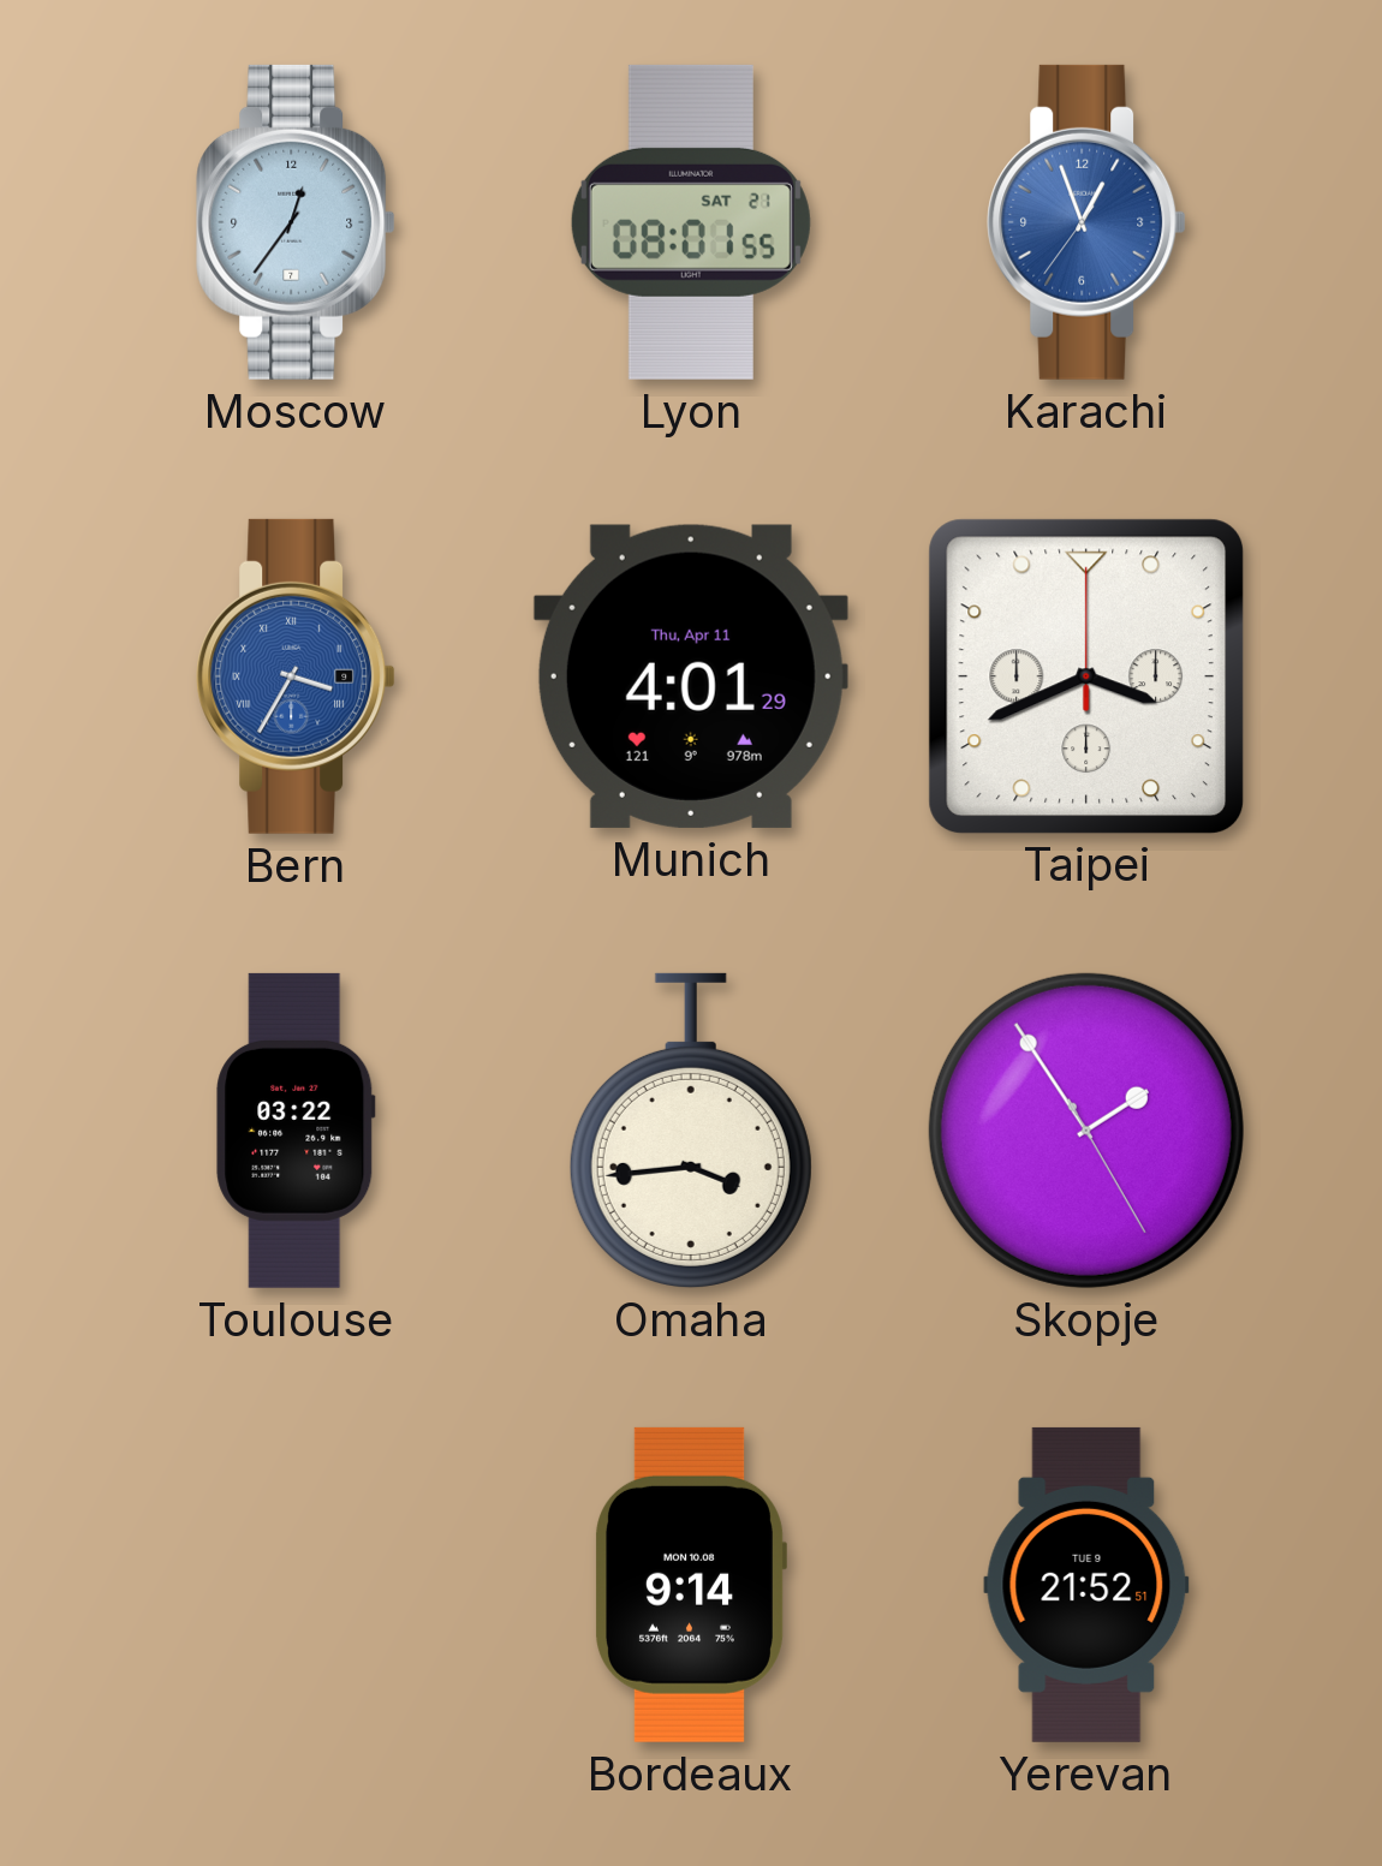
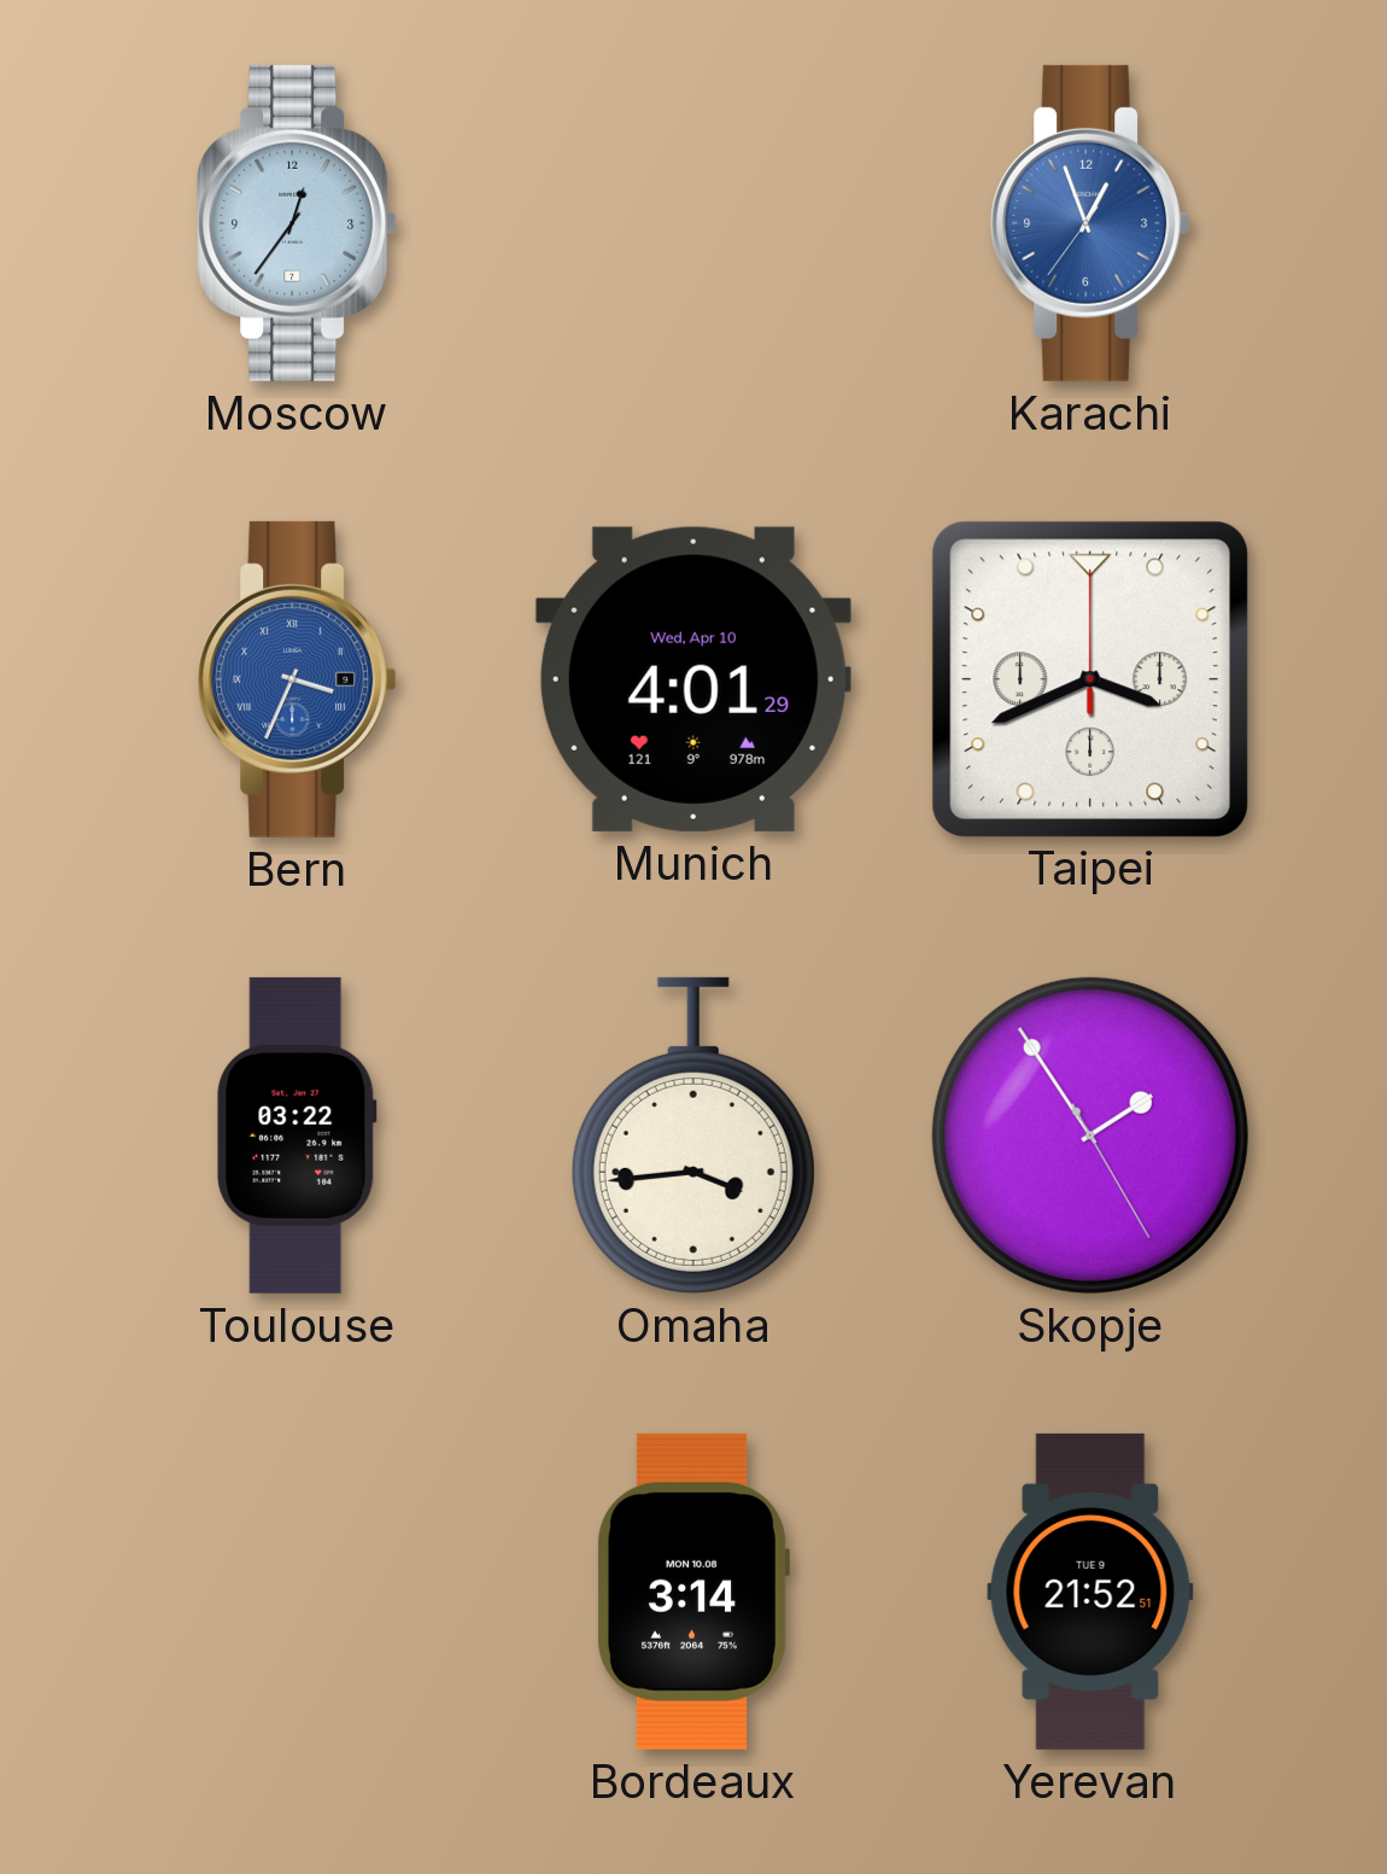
Lyon: 08:01 -> none
Bern: 3:35 -> 3:34
Munich date: Thu, Apr 11 -> Wed, Apr 10
Bordeaux: 9:14 -> 3:14
